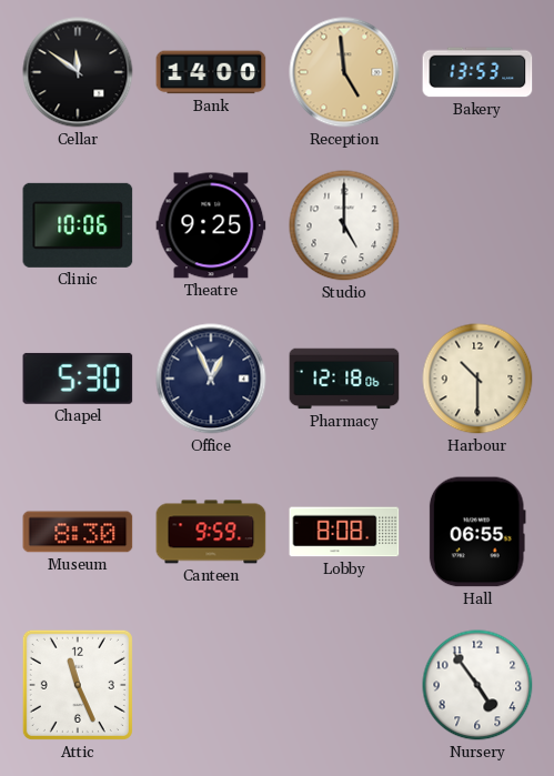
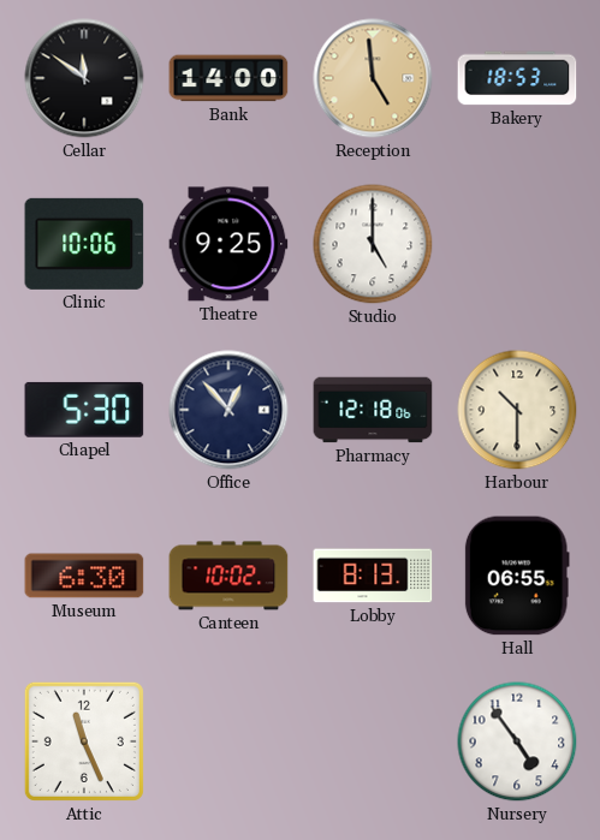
Bakery: 13:53 -> 18:53
Office: 12:56 -> 12:53
Museum: 8:30 -> 6:30
Canteen: 9:59 -> 10:02
Lobby: 8:08 -> 8:13
